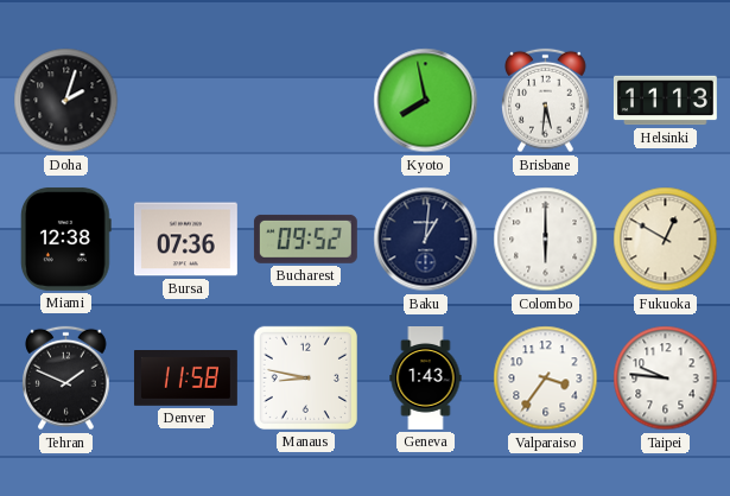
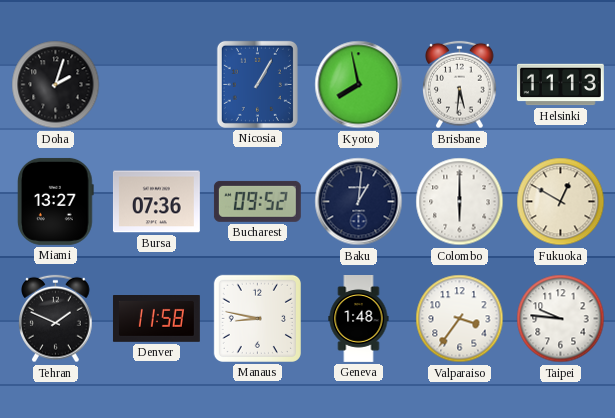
Nicosia: none -> 1:05
Miami: 12:38 -> 13:27
Geneva: 1:43 -> 1:48
